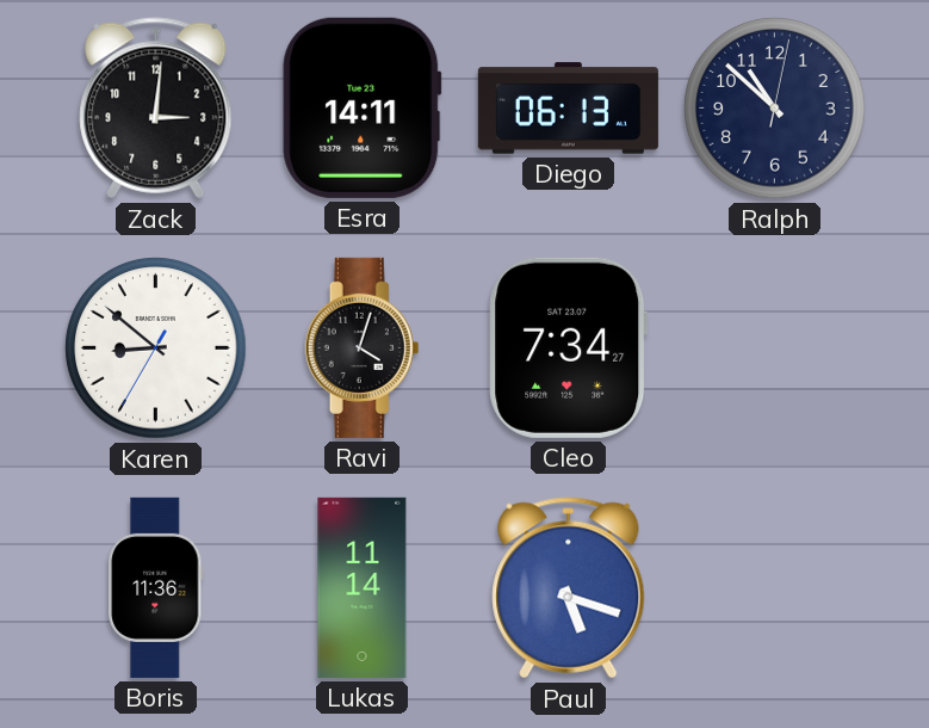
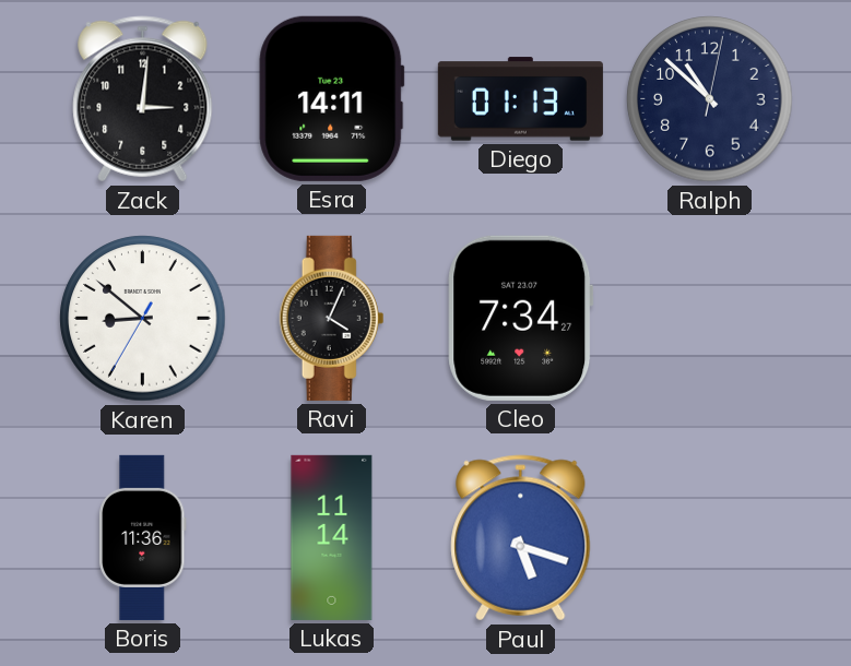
Diego: 06:13 -> 01:13
Ravi: 4:03 -> 4:04
